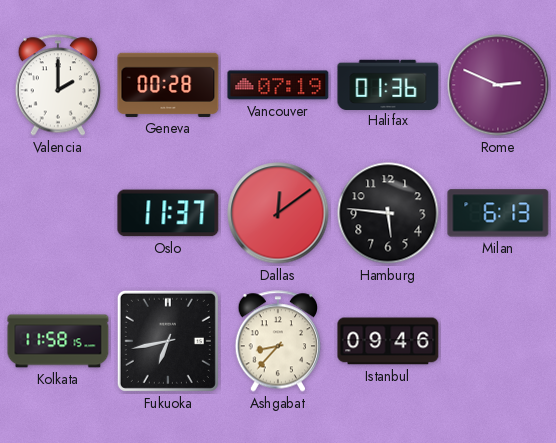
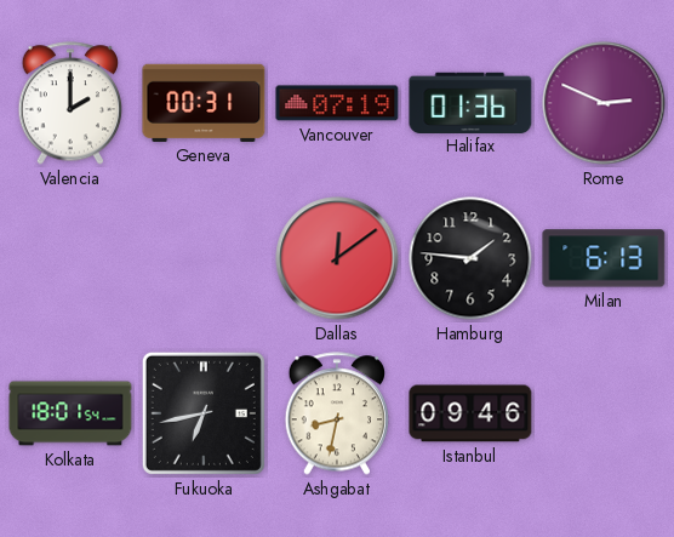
Geneva: 00:28 -> 00:31
Oslo: 11:37 -> none
Hamburg: 5:46 -> 1:46
Kolkata: 11:58 -> 18:01
Ashgabat: 8:37 -> 8:32
